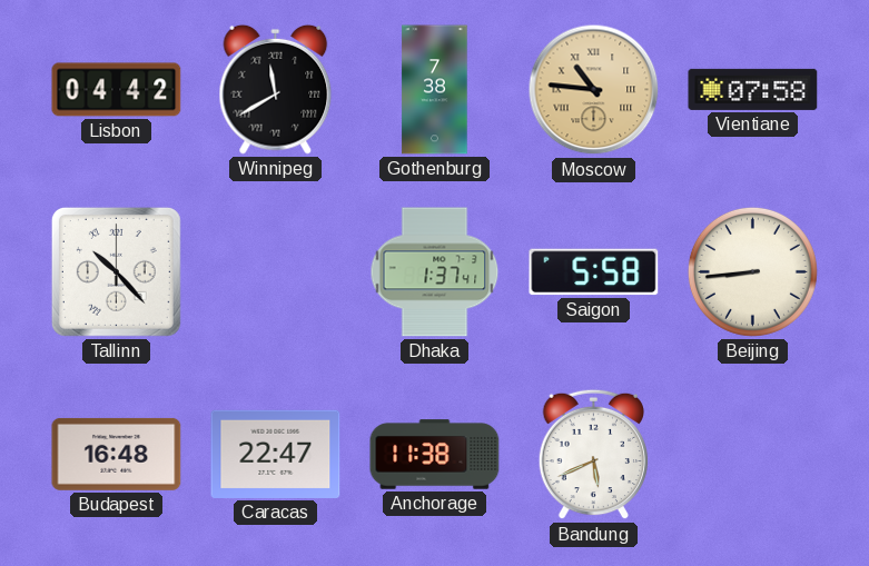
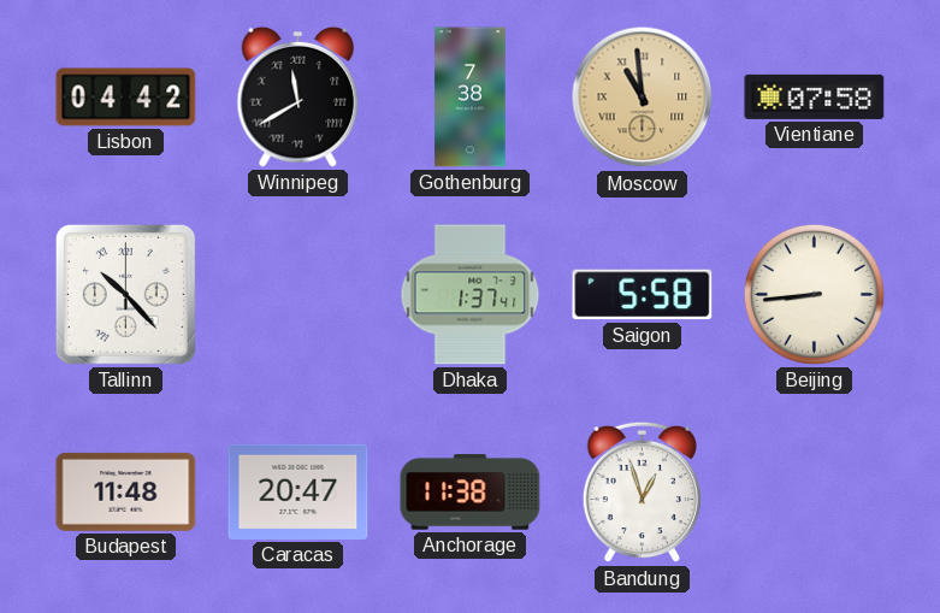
Moscow: 10:46 -> 10:59
Budapest: 16:48 -> 11:48
Caracas: 22:47 -> 20:47
Bandung: 5:41 -> 12:57
